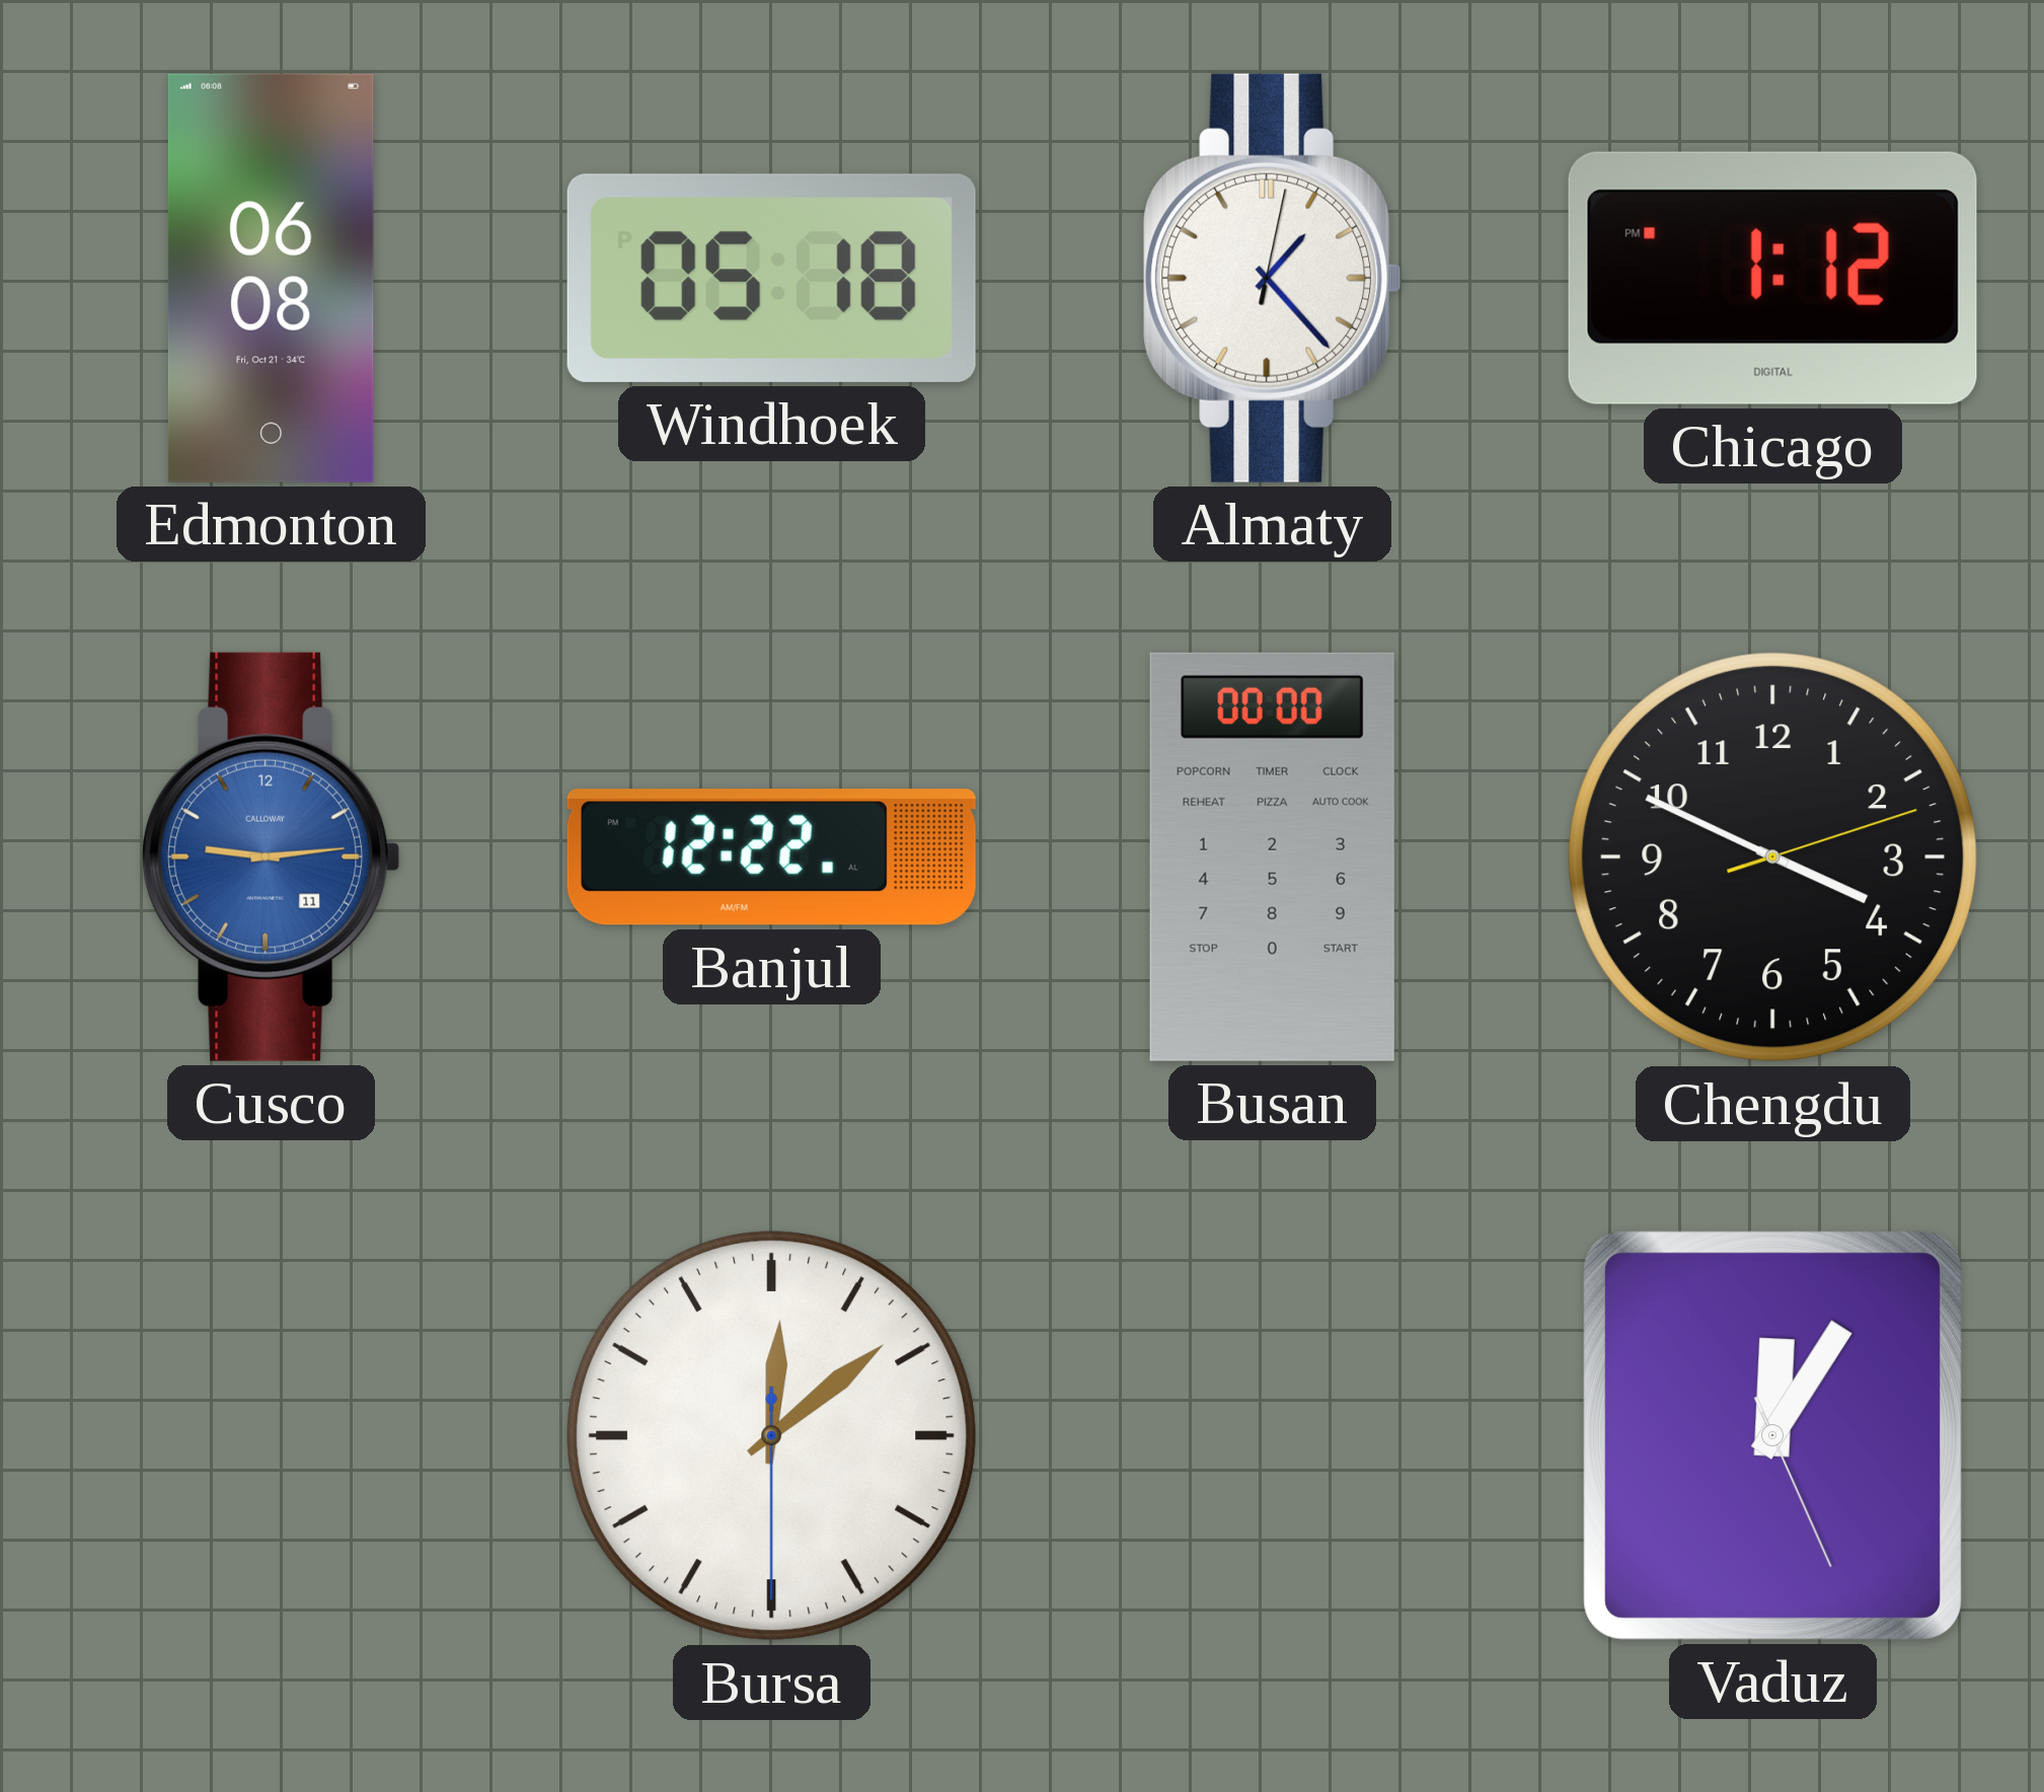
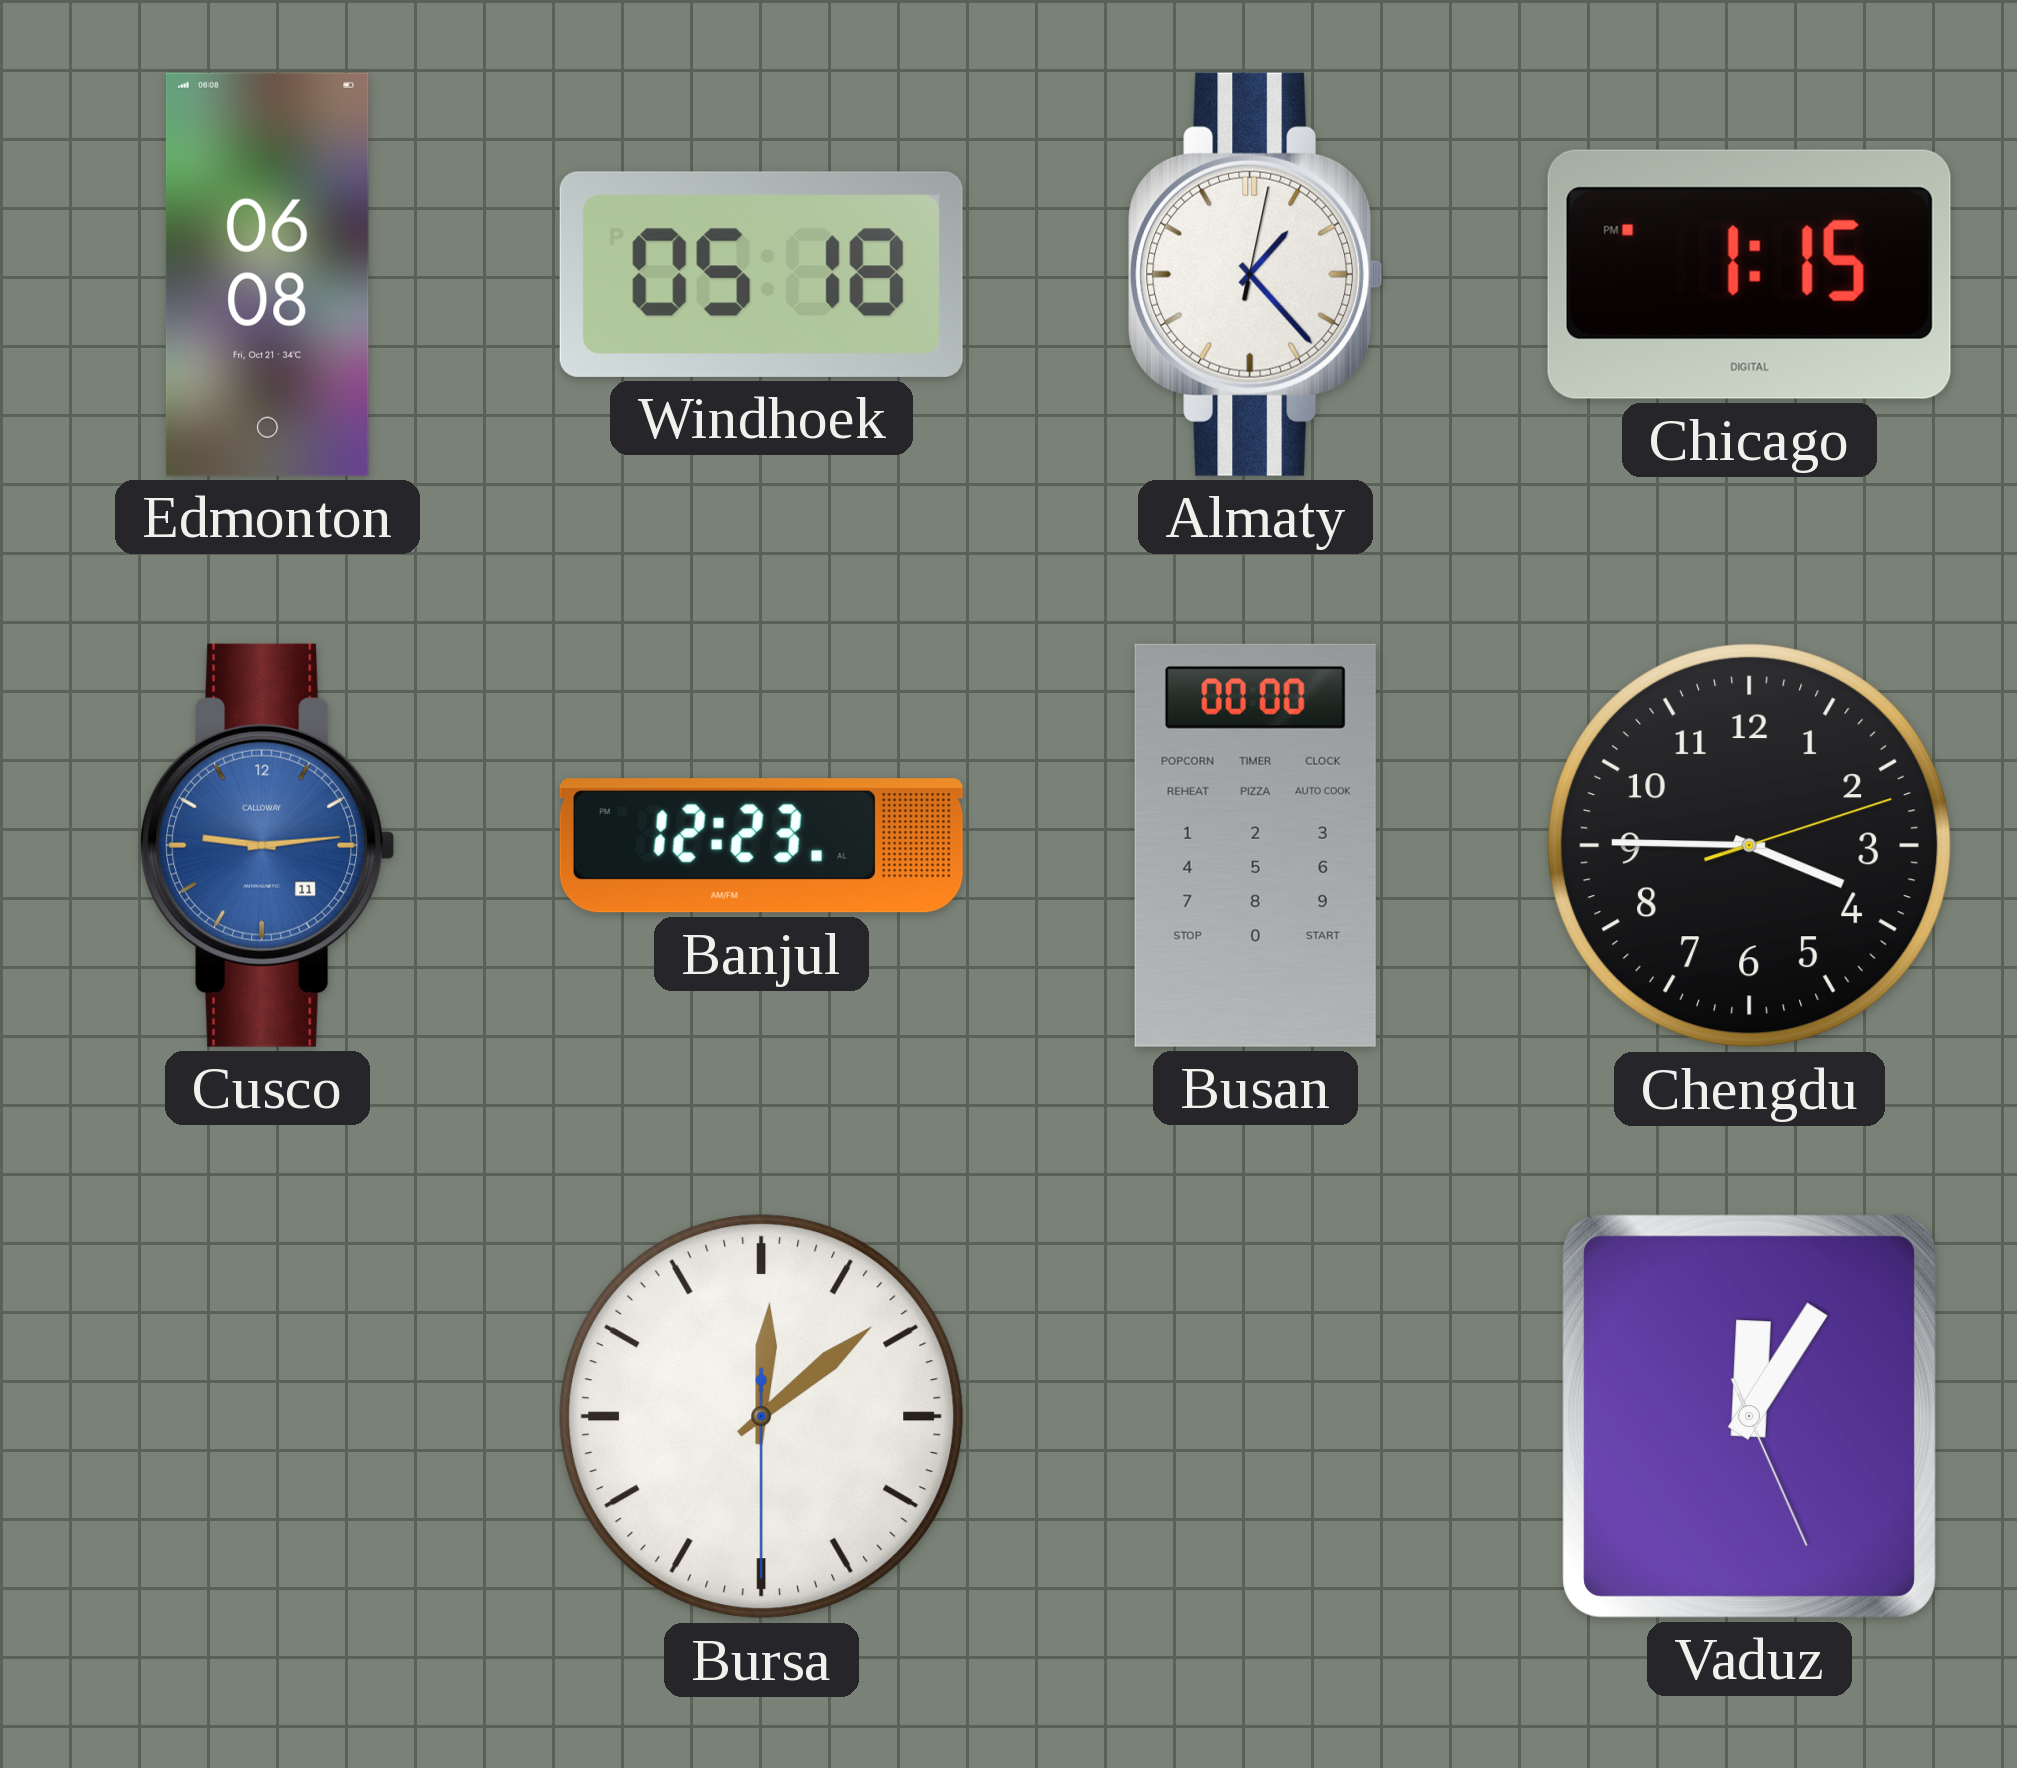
Chicago: 1:12 -> 1:15
Banjul: 12:22 -> 12:23
Chengdu: 3:49 -> 3:45
